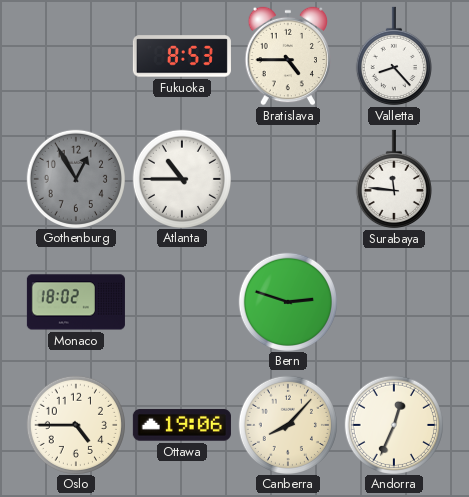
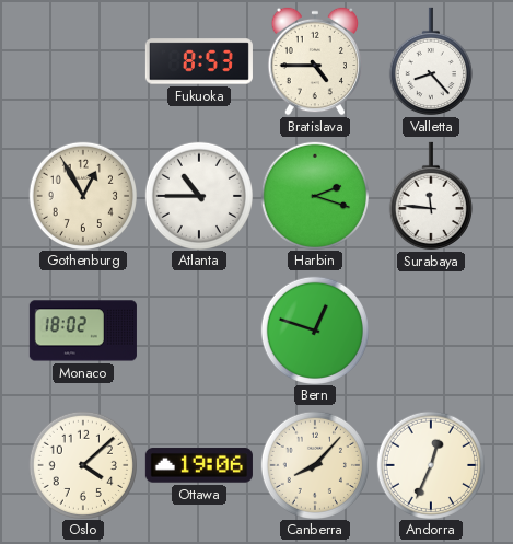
Gothenburg dial: grey -> cream
Harbin: none -> 2:18
Bern: 2:48 -> 12:48
Oslo: 4:45 -> 4:08
